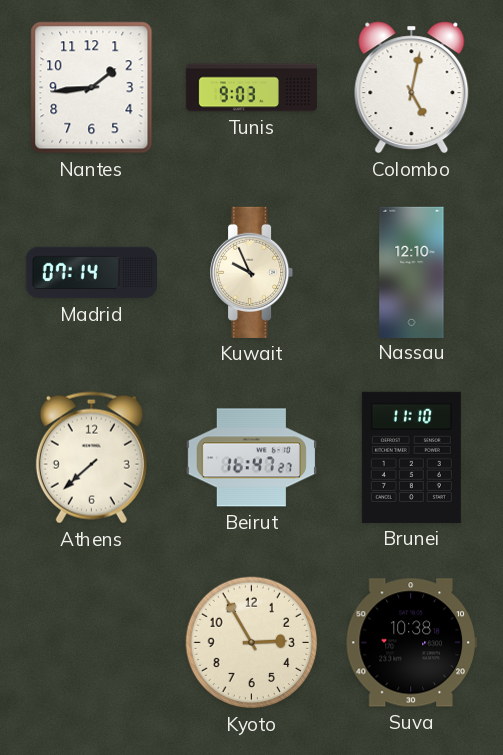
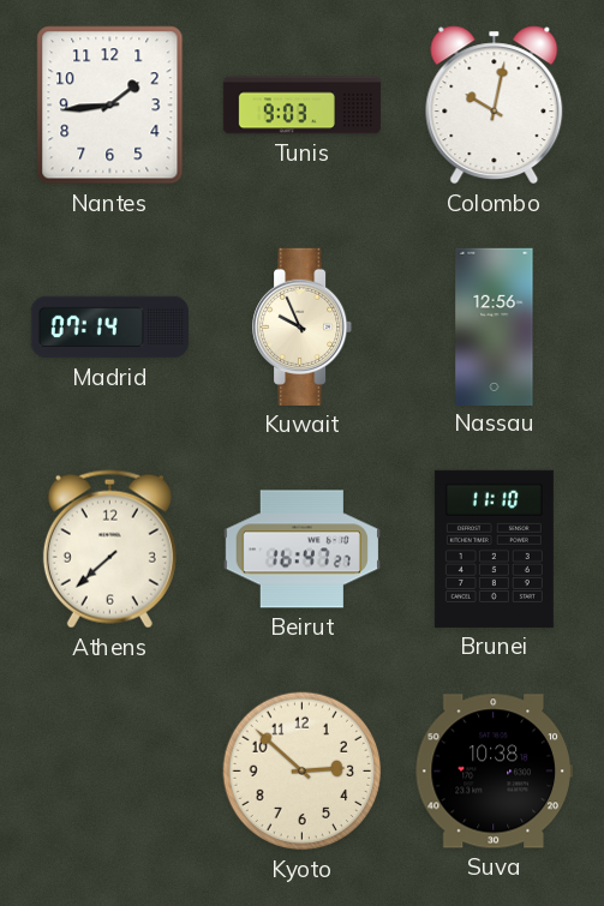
Colombo: 5:02 -> 10:02
Nassau: 12:10 -> 12:56
Kyoto: 2:55 -> 2:52
